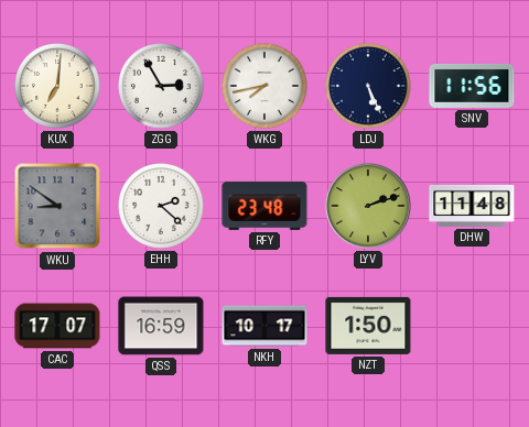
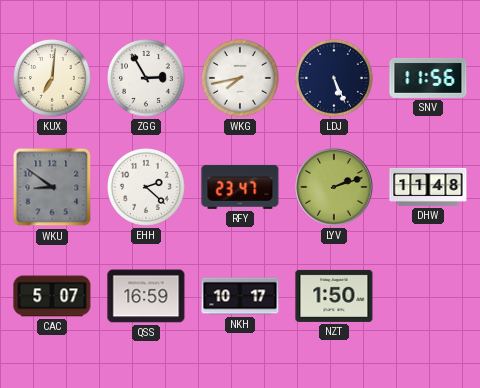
RFY: 23:48 -> 23:47
CAC: 17:07 -> 5:07
